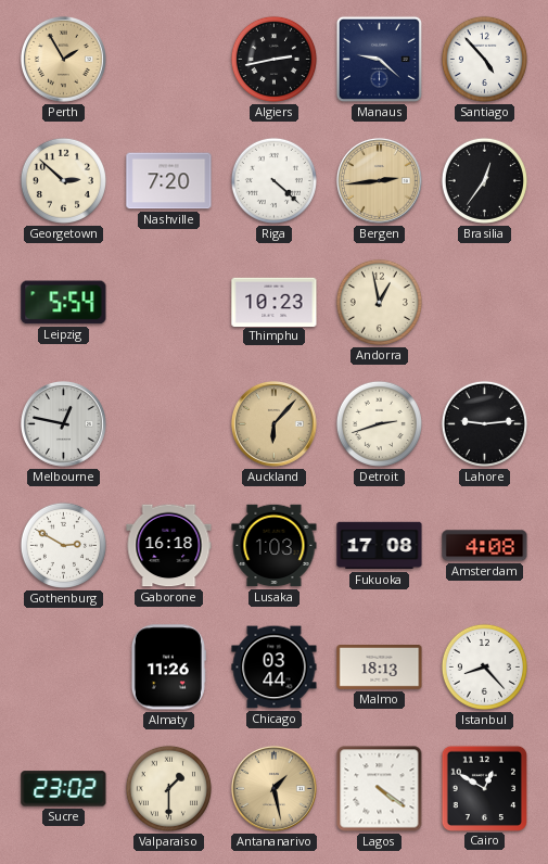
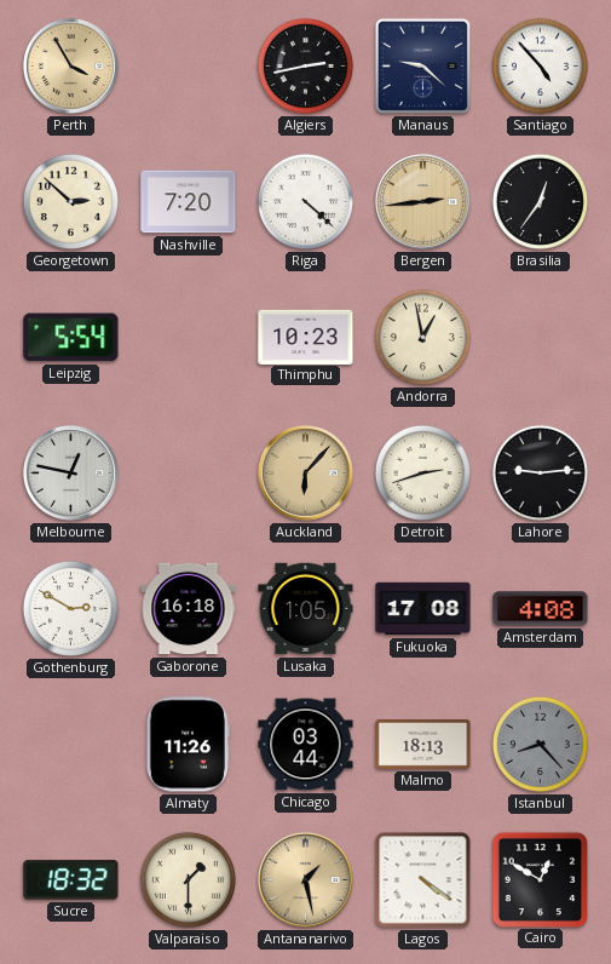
Perth: 1:55 -> 3:55
Lusaka: 1:03 -> 1:05
Istanbul dial: white -> grey
Sucre: 23:02 -> 18:32
